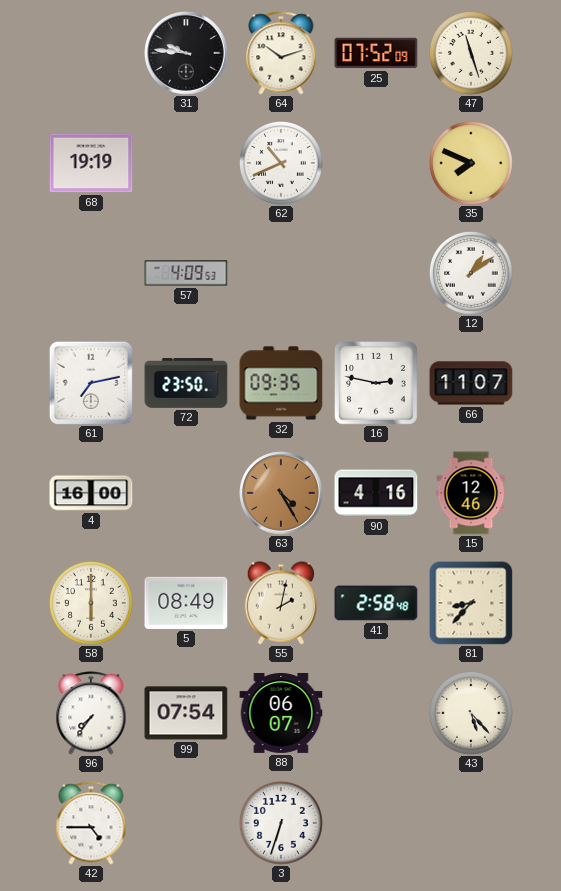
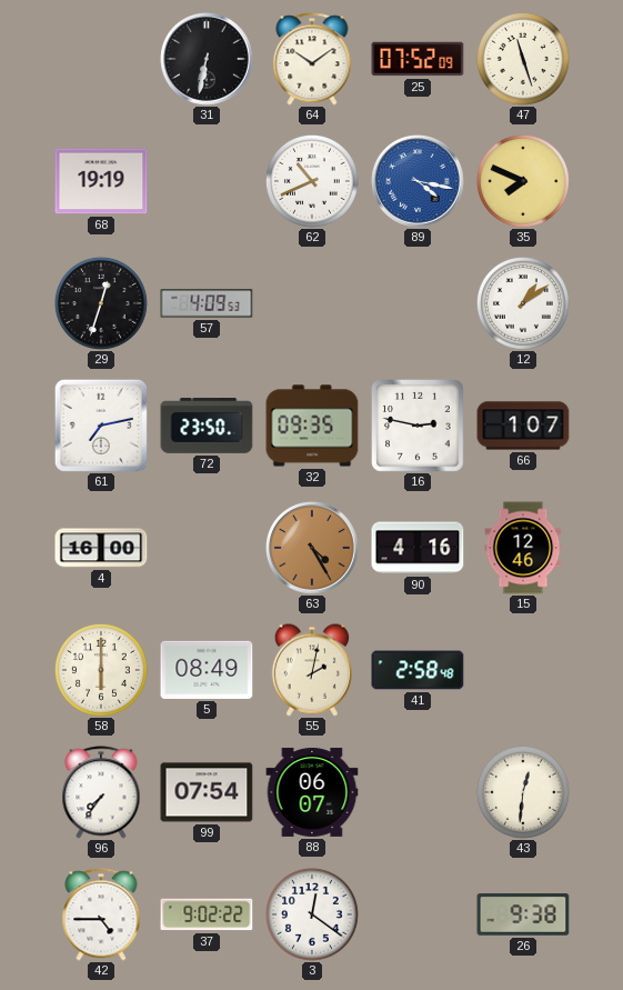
31: 9:46 -> 6:32
64: 10:12 -> 10:09
89: none -> 4:17
29: none -> 12:33
66: 11:07 -> 1:07
81: 8:37 -> none
43: 5:23 -> 12:31
37: none -> 9:02
3: 6:33 -> 12:21
26: none -> 9:38
